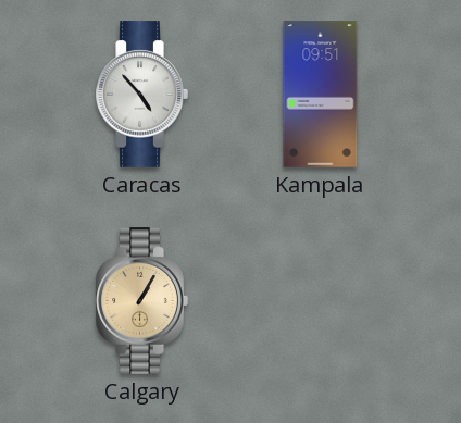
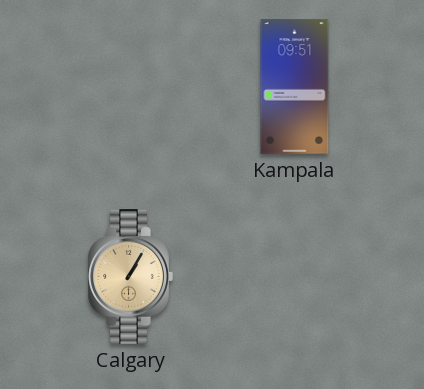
Caracas: 4:53 -> none
